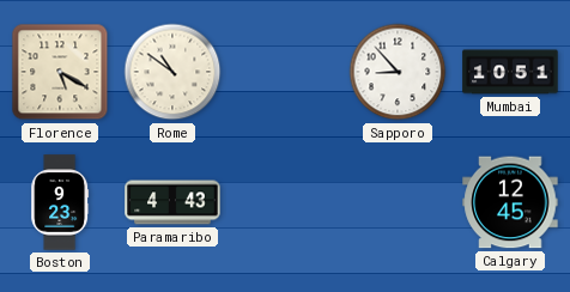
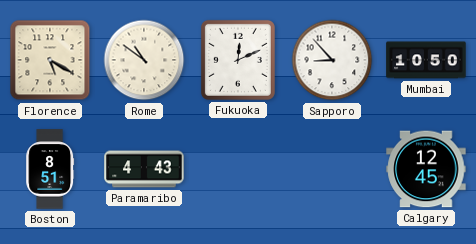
Fukuoka: none -> 12:11
Mumbai: 10:51 -> 10:50
Boston: 9:23 -> 8:51
